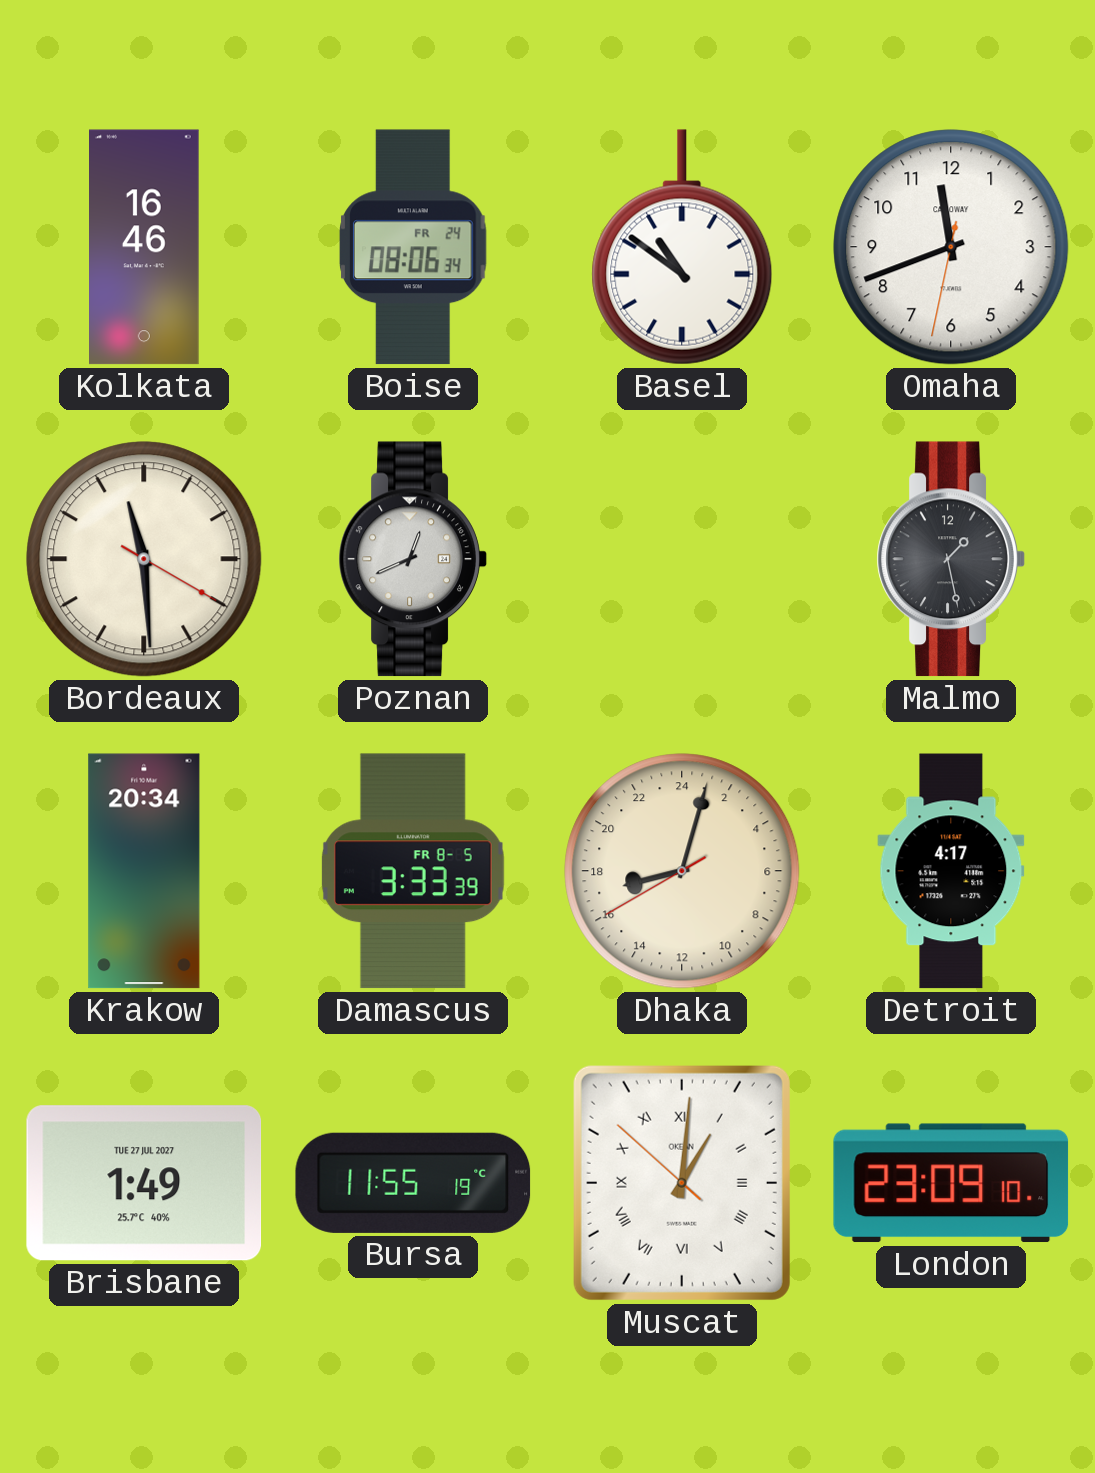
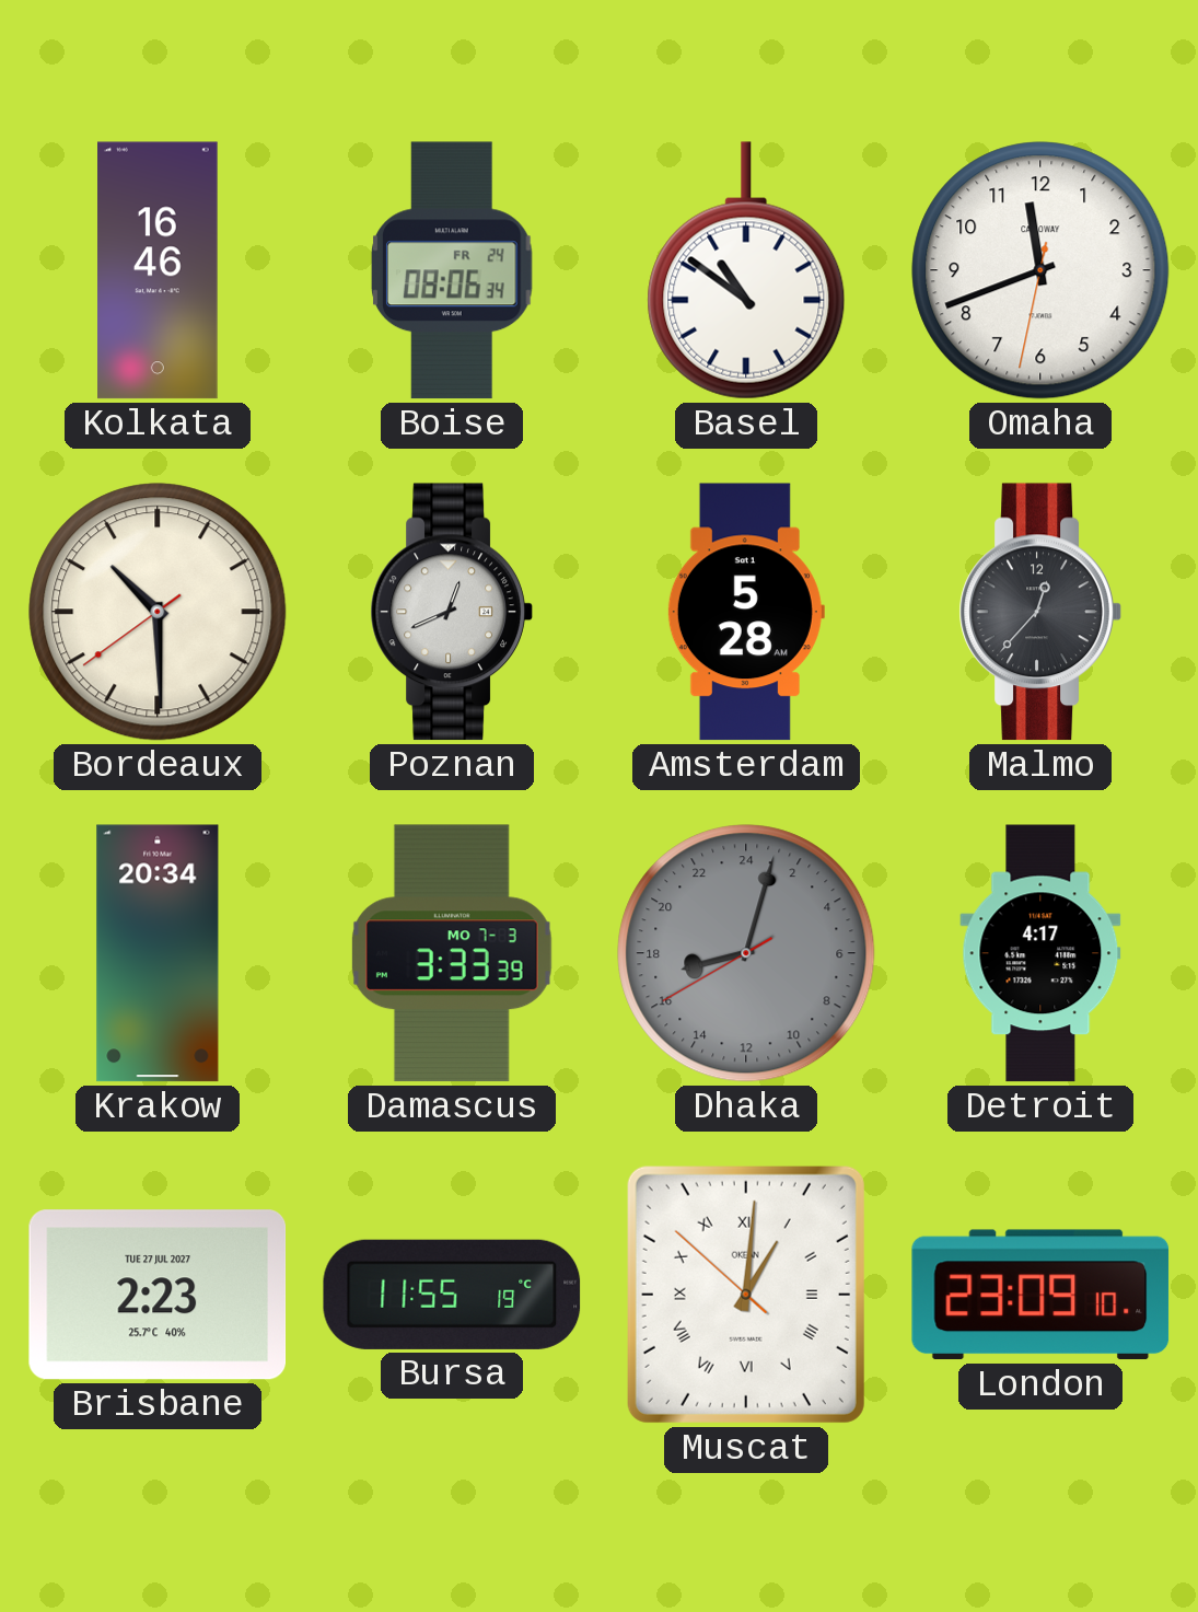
Bordeaux: 11:29 -> 10:29
Amsterdam: none -> 5:28
Malmo: 1:28 -> 12:37
Damascus date: FR 8-5 -> MO 7-3
Dhaka dial: cream -> grey
Brisbane: 1:49 -> 2:23
